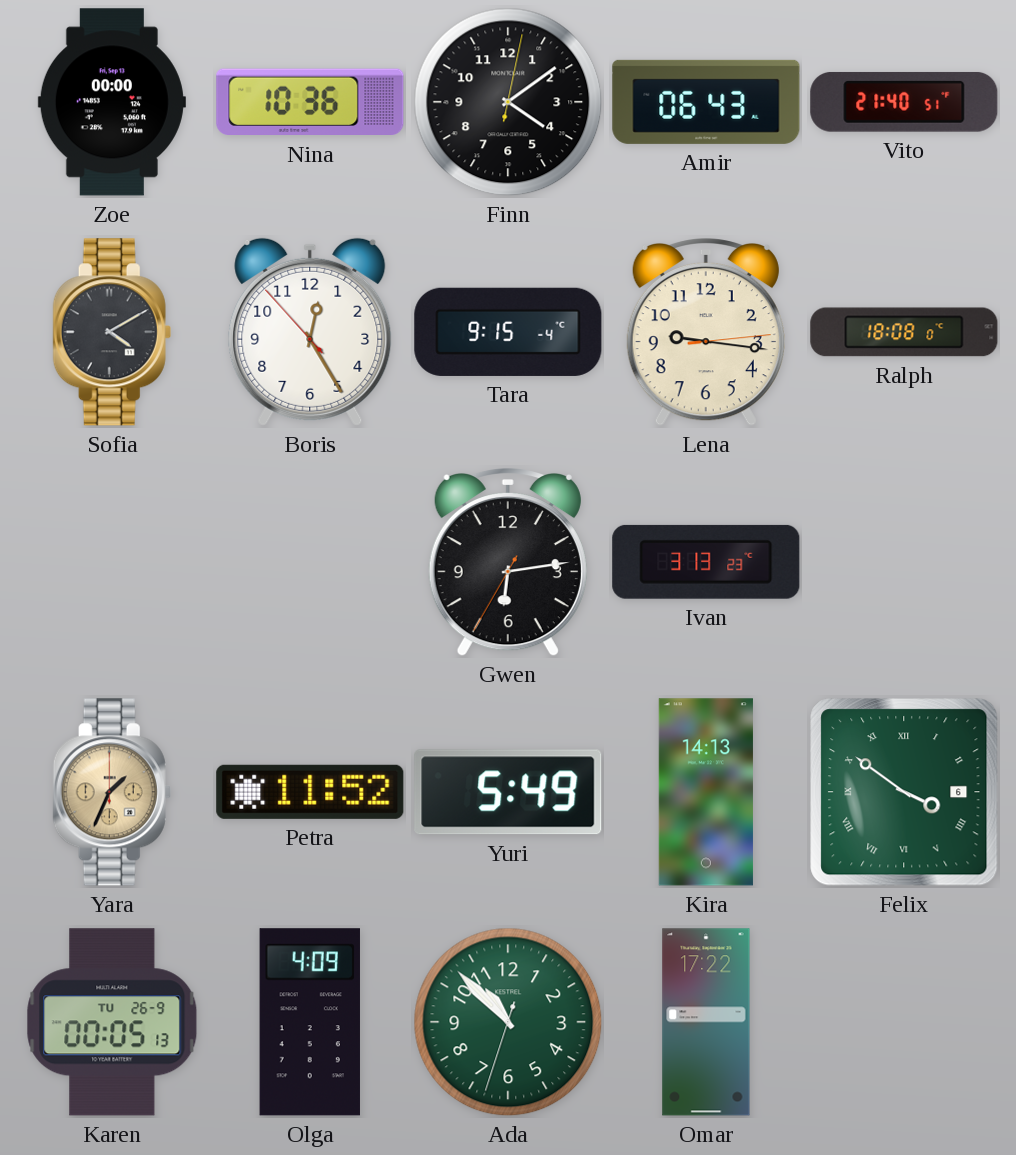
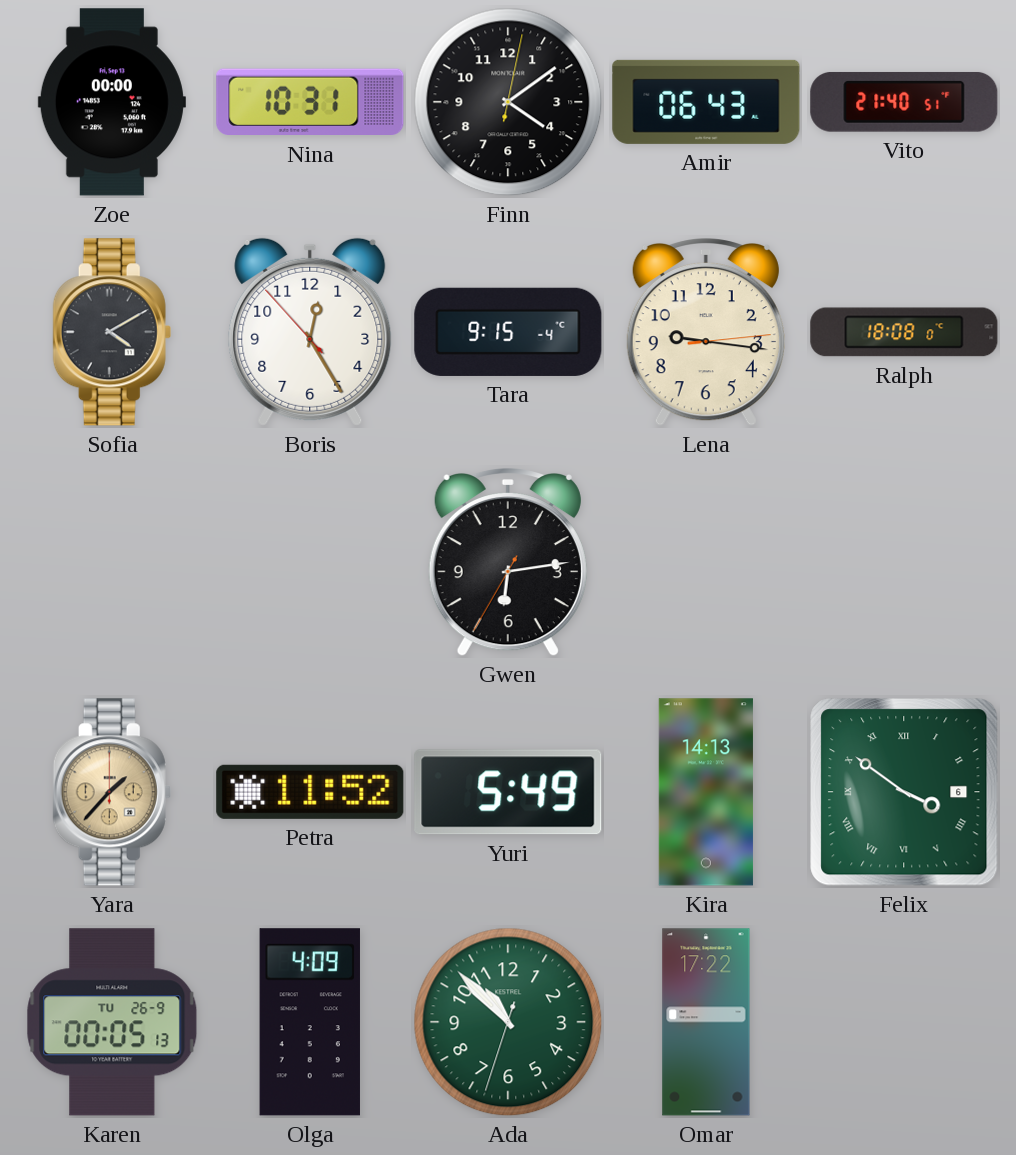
Nina: 10:36 -> 10:31
Ivan: 3:13 -> none
Yara: 1:34 -> 1:37
